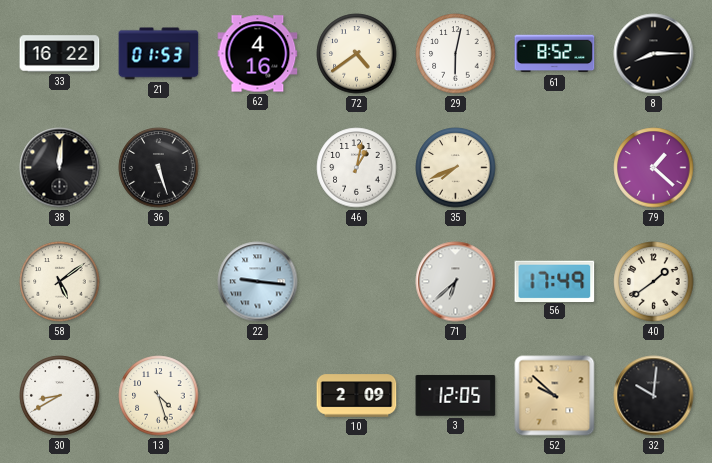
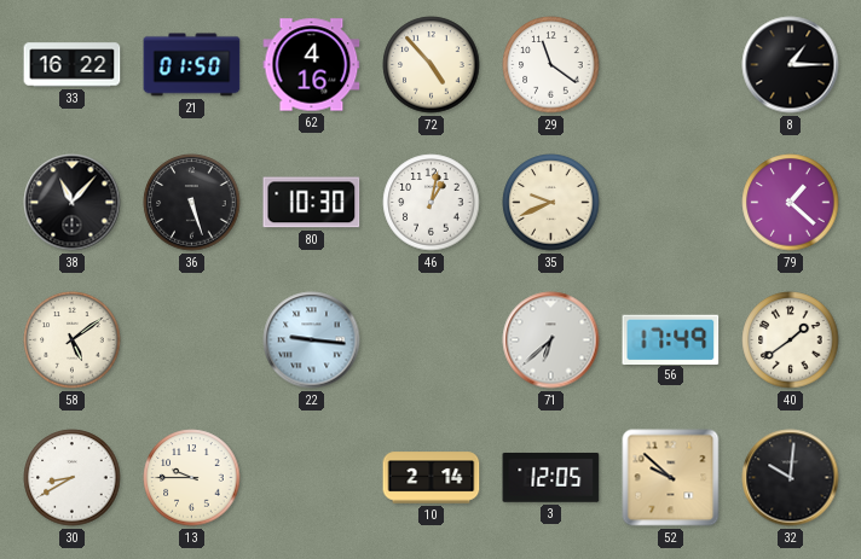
21: 01:53 -> 01:50
72: 4:39 -> 4:53
29: 6:02 -> 11:21
61: 8:52 -> none
8: 8:15 -> 1:15
38: 12:01 -> 11:07
80: none -> 10:30
35: 7:41 -> 9:41
13: 4:27 -> 9:45
10: 2:09 -> 2:14
